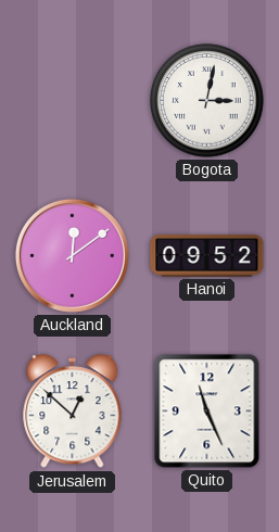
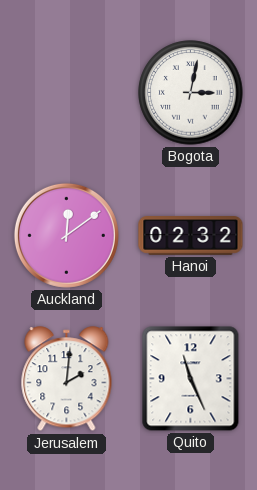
Hanoi: 09:52 -> 02:32
Jerusalem: 12:52 -> 2:01
